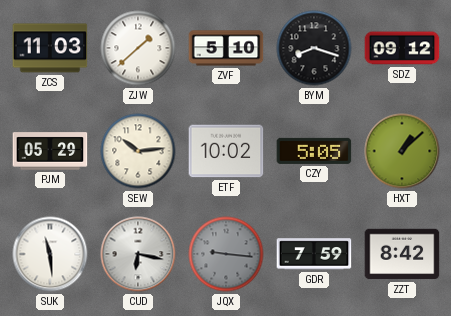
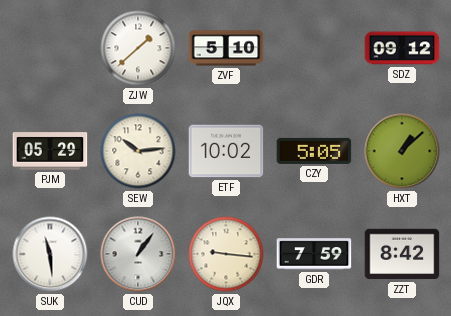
ZCS: 11:03 -> none
BYM: 8:18 -> none
CUD: 6:17 -> 1:06
JQX dial: grey -> cream
